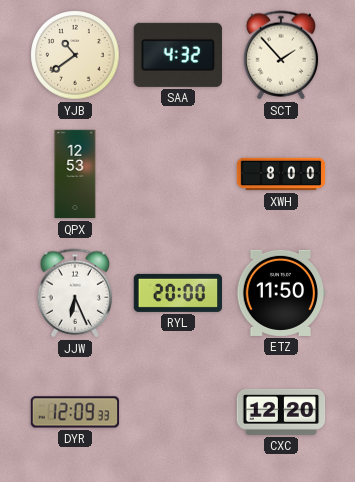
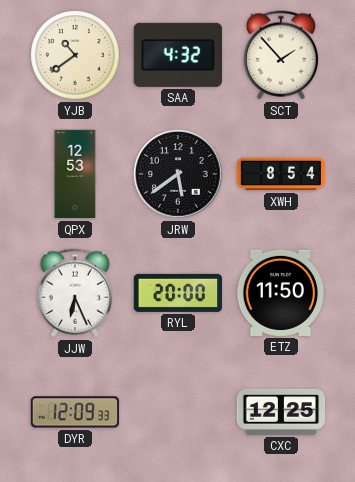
JRW: none -> 5:39
XWH: 8:00 -> 8:54
CXC: 12:20 -> 12:25
